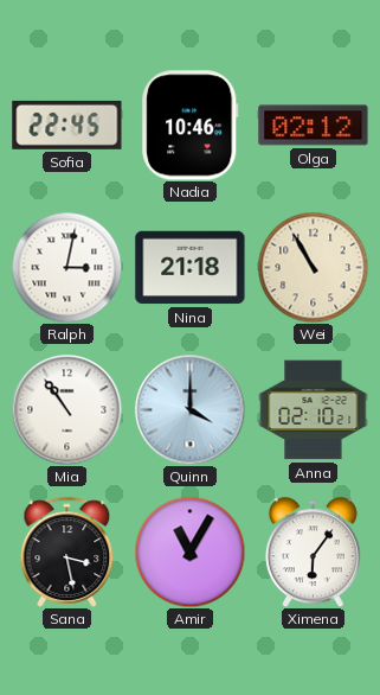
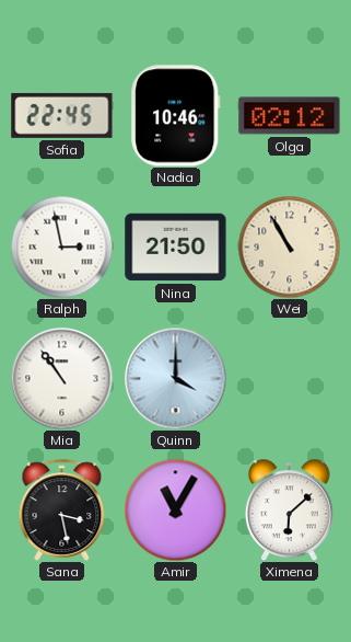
Ralph: 3:02 -> 2:58
Nina: 21:18 -> 21:50
Anna: 02:10 -> none
Ximena: 6:06 -> 6:08
